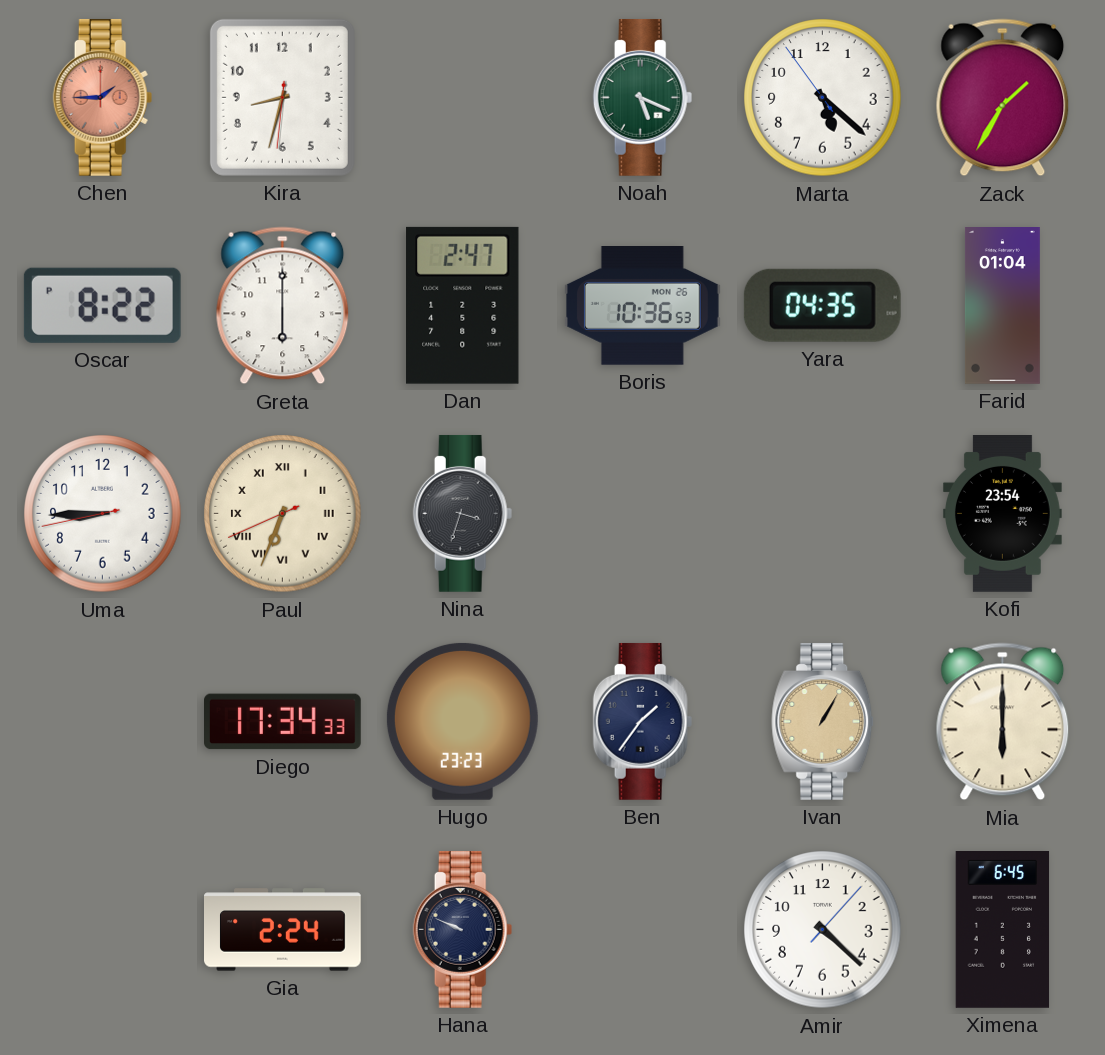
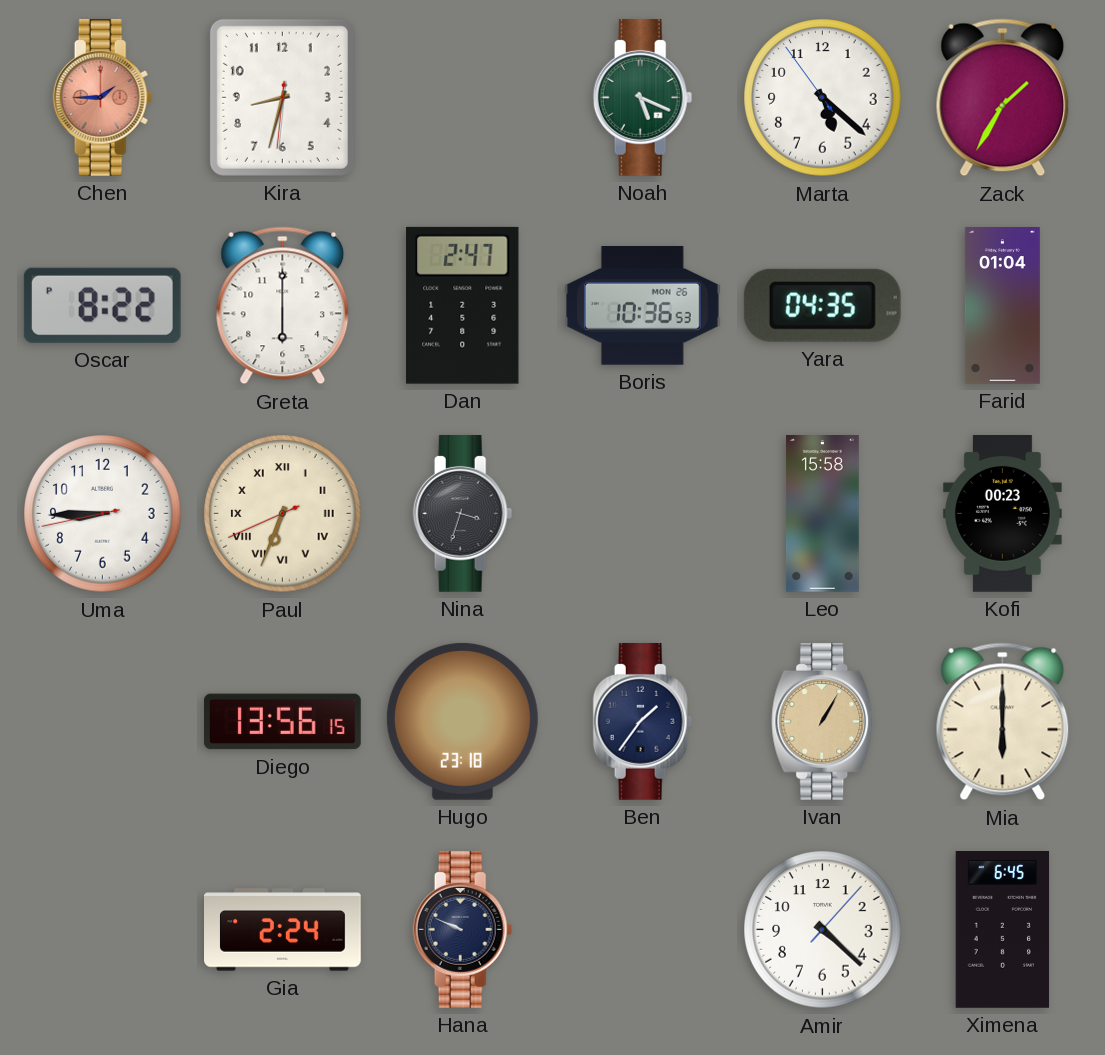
Leo: none -> 15:58
Kofi: 23:54 -> 00:23
Diego: 17:34 -> 13:56
Hugo: 23:23 -> 23:18
